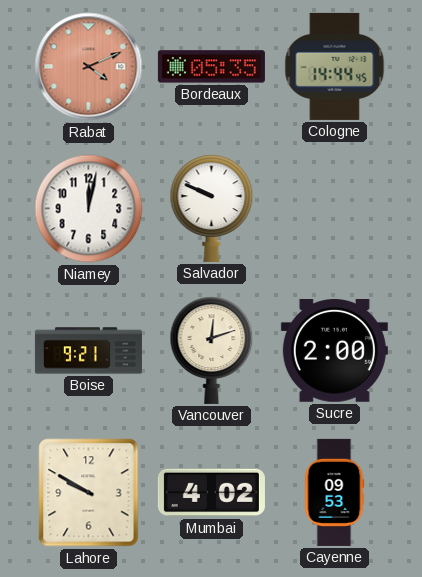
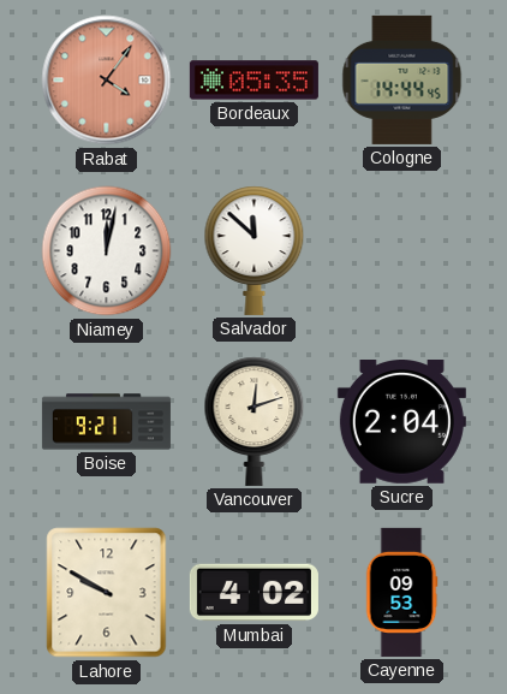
Rabat: 4:11 -> 4:06
Salvador: 9:49 -> 11:52
Sucre: 2:00 -> 2:04
